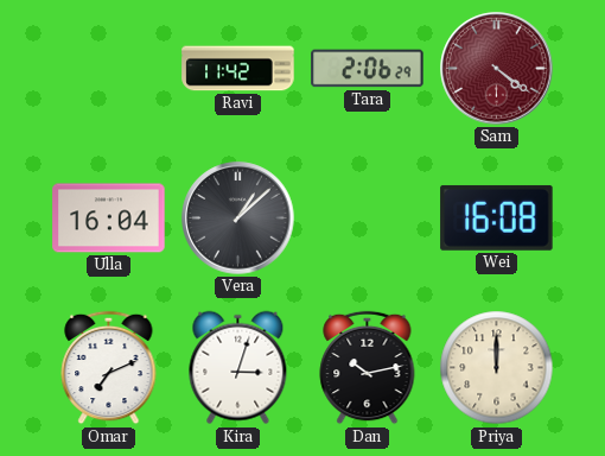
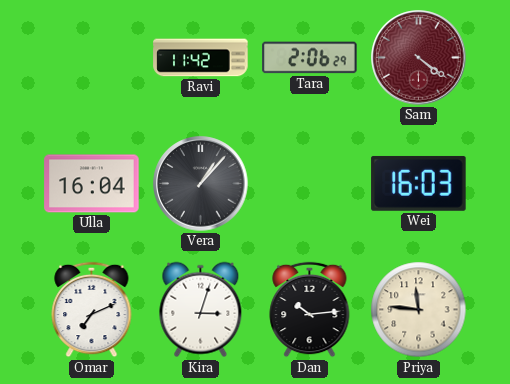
Vera: 1:08 -> 1:07
Wei: 16:08 -> 16:03
Dan: 10:13 -> 10:14
Priya: 12:00 -> 11:46
